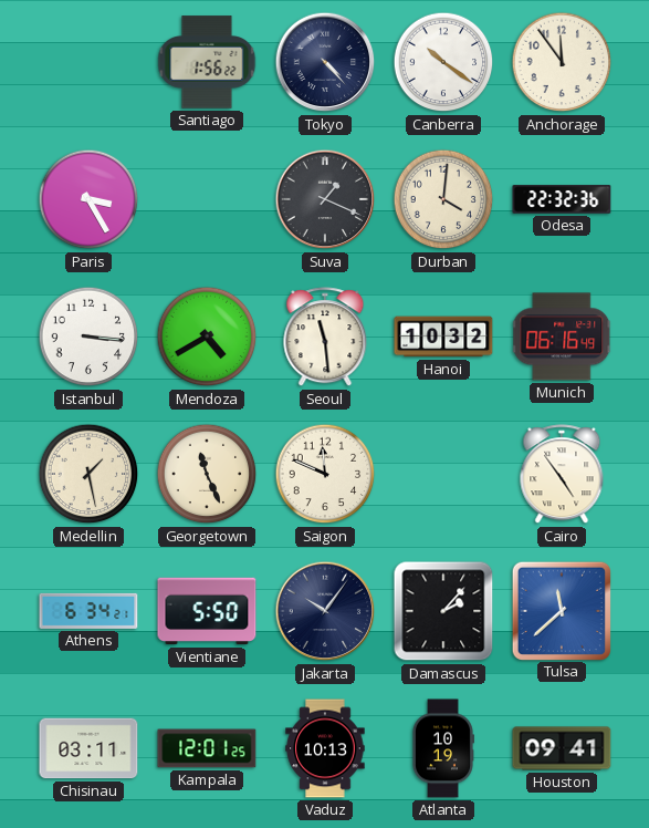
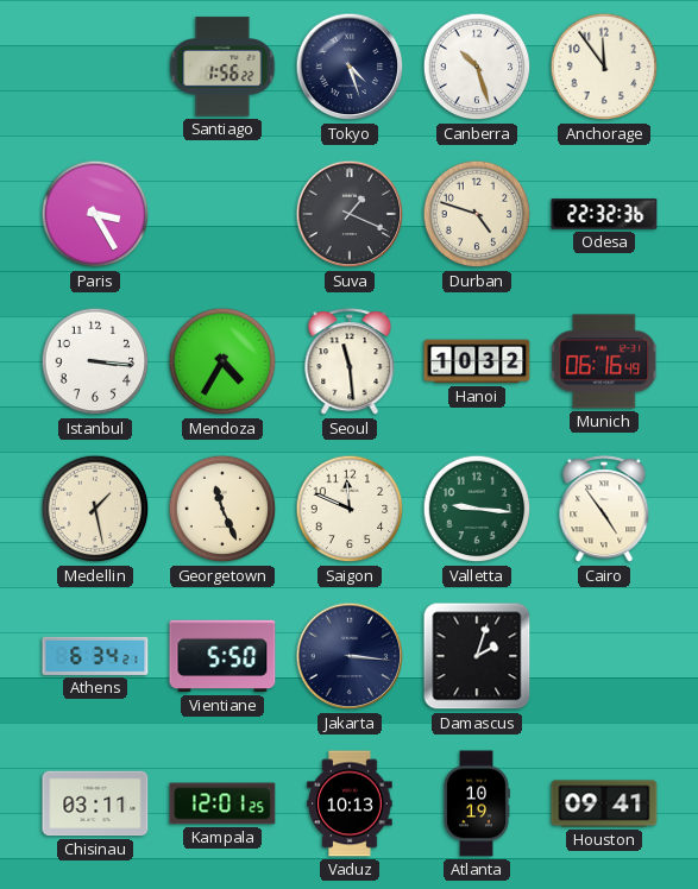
Tokyo: 4:23 -> 4:27
Canberra: 10:21 -> 10:27
Durban: 4:01 -> 4:48
Mendoza: 4:40 -> 4:35
Valletta: none -> 9:16
Jakarta: 10:06 -> 3:16
Damascus: 2:07 -> 2:03
Tulsa: 11:38 -> none
